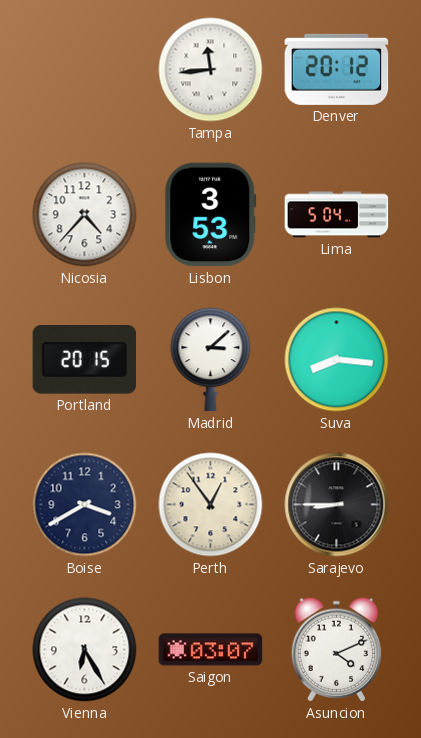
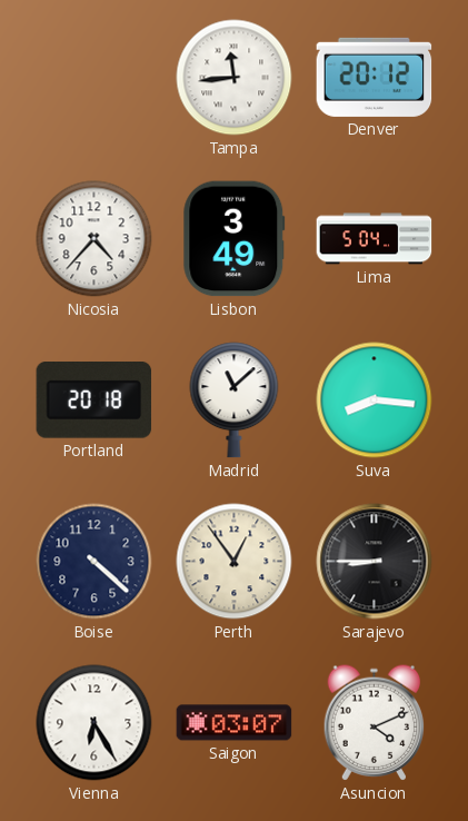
Lisbon: 3:53 -> 3:49
Portland: 20:15 -> 20:18
Madrid: 3:08 -> 11:08
Boise: 3:40 -> 4:22
